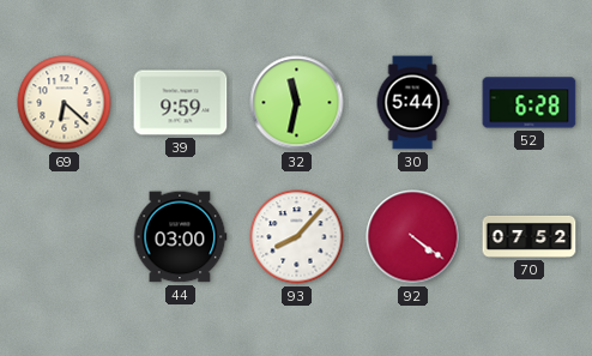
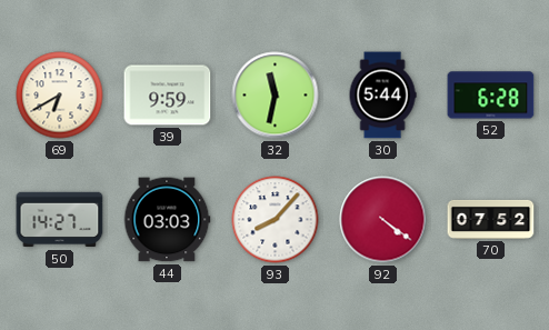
69: 6:22 -> 6:40
50: none -> 14:27
44: 03:00 -> 03:03
